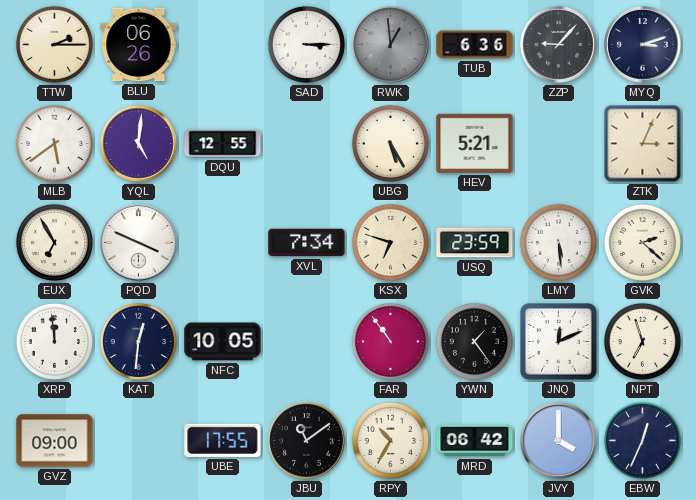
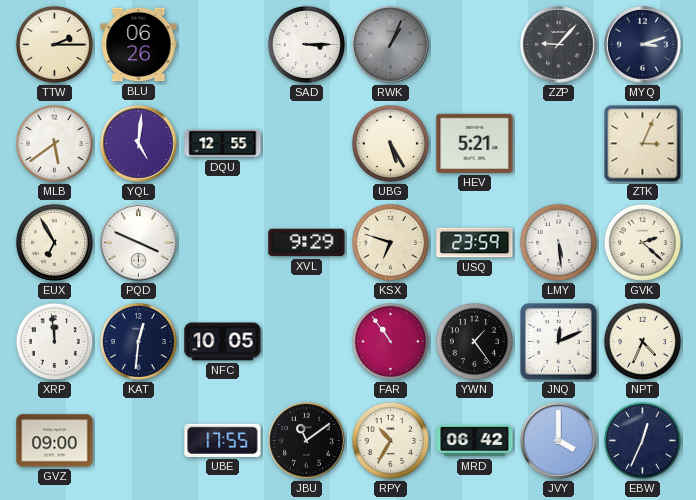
RWK: 12:59 -> 1:04
TUB: 6:36 -> none
XVL: 7:34 -> 9:29
NPT: 6:57 -> 4:34
